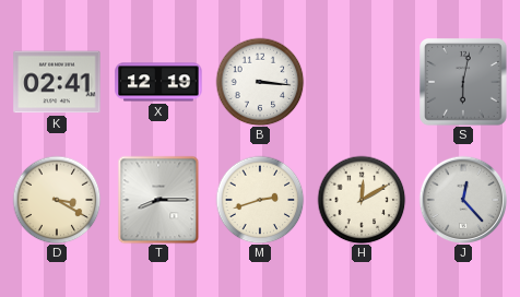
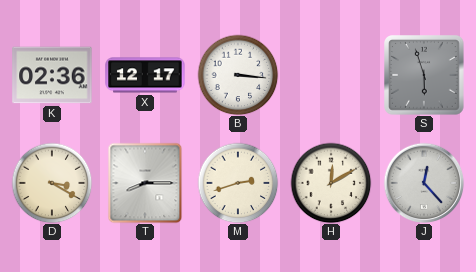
K: 02:41 -> 02:36
X: 12:19 -> 12:17
S: 6:02 -> 5:57
